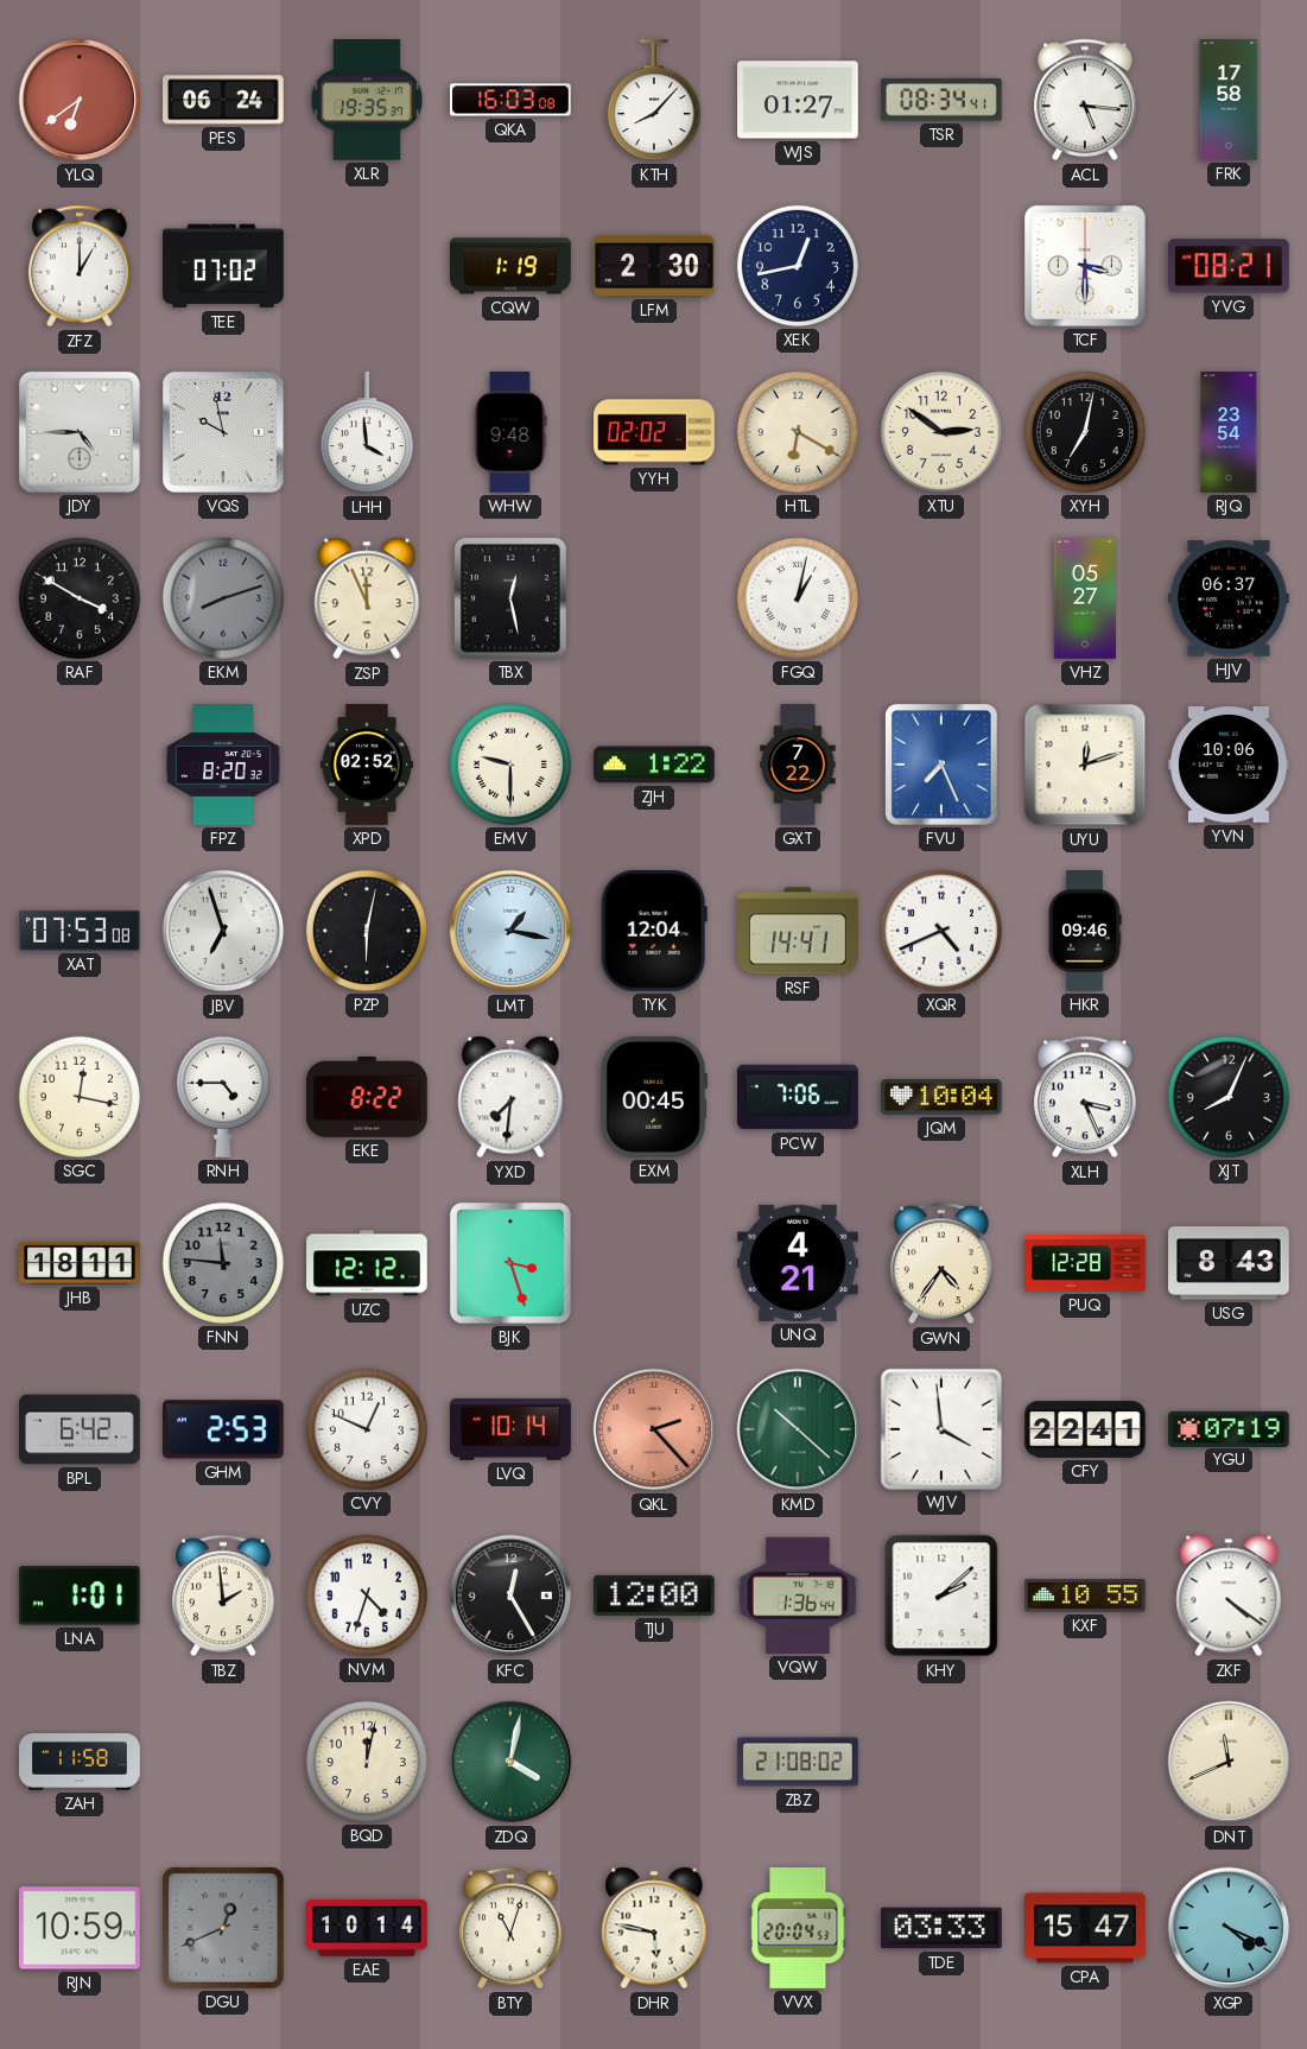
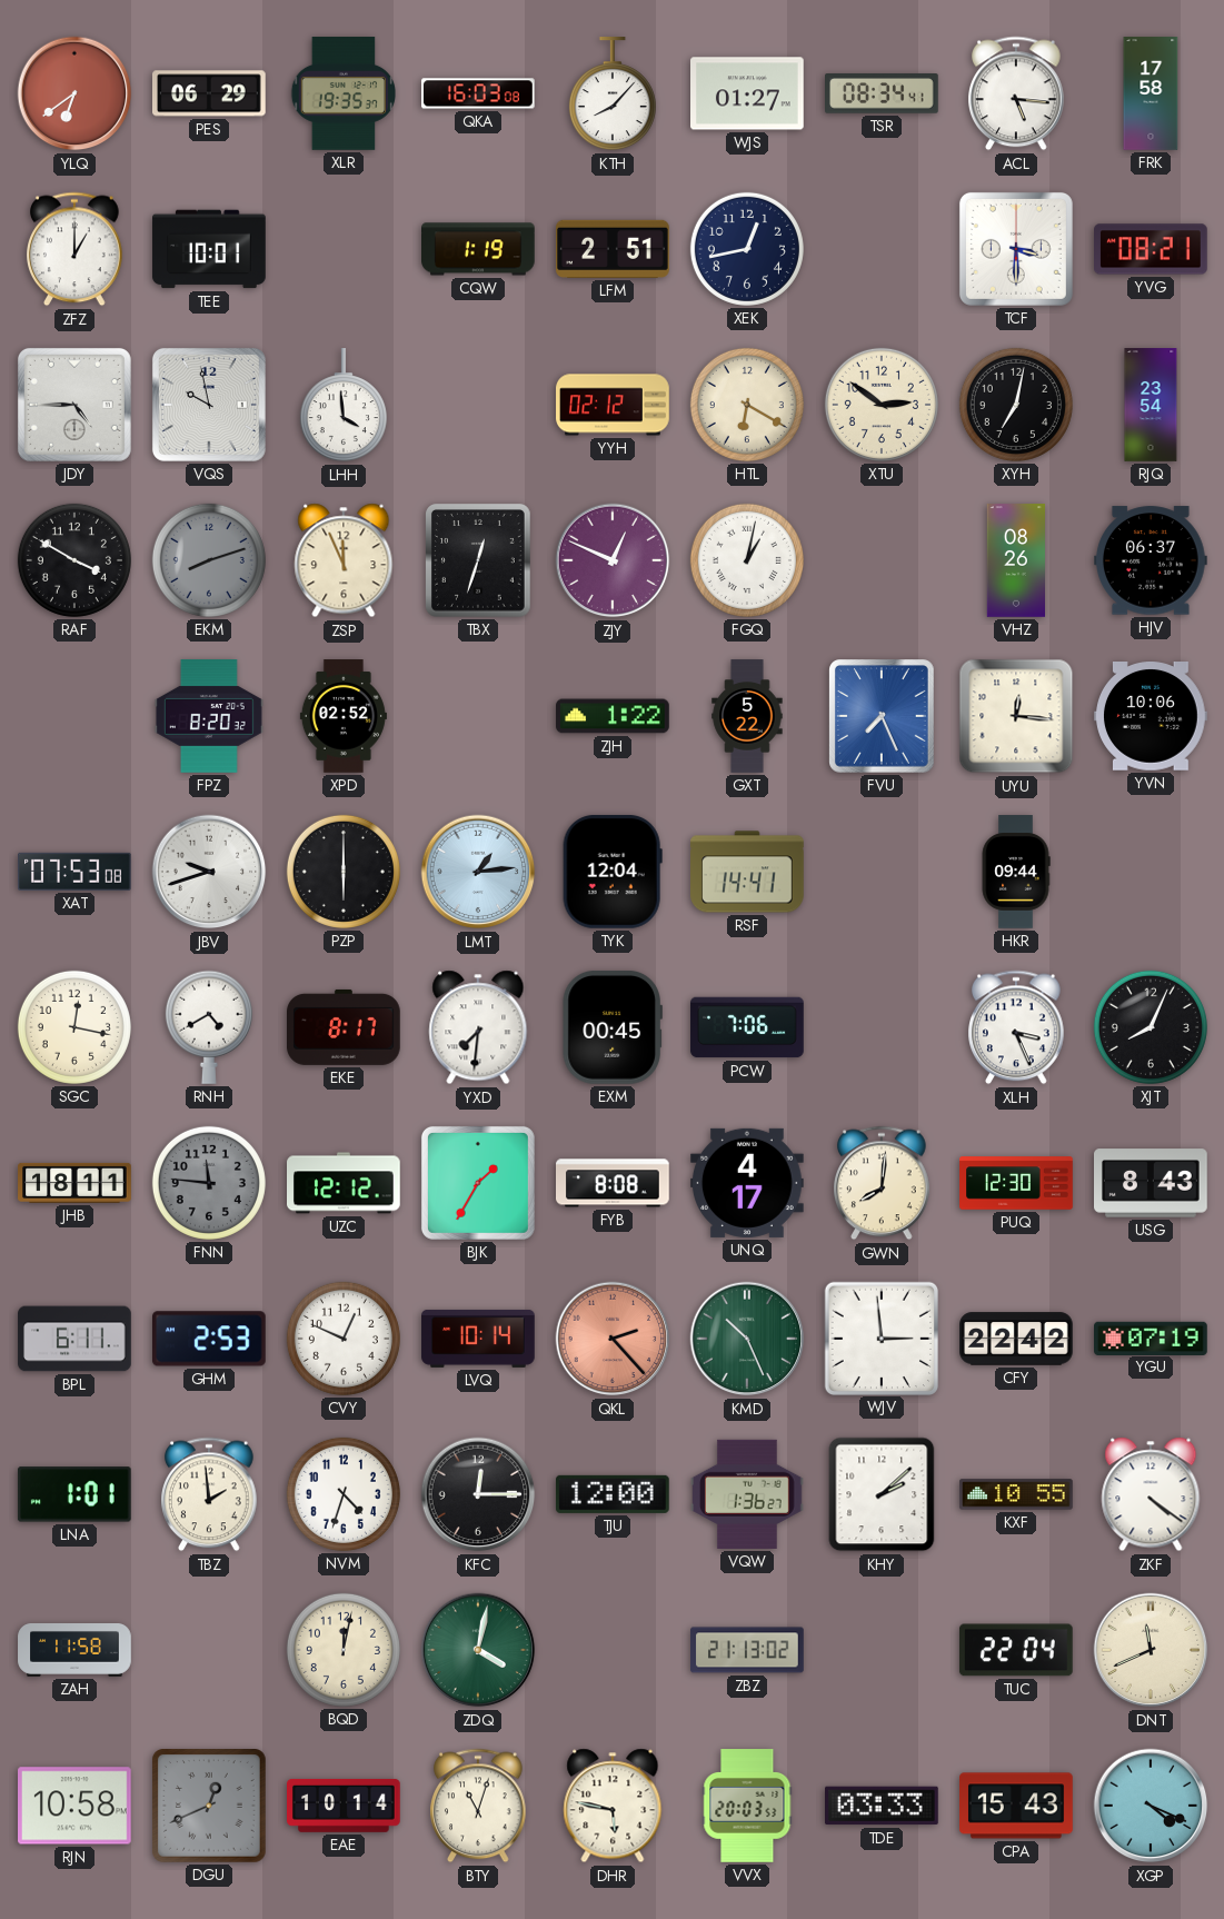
PES: 06:24 -> 06:29
TEE: 07:02 -> 10:01
LFM: 2:30 -> 2:51
WHW: 9:48 -> none
YYH: 02:02 -> 02:12
TBX: 12:28 -> 12:33
ZJY: none -> 12:49
VHZ: 05:27 -> 08:26
EMV: 9:30 -> none
GXT: 7:22 -> 5:22
UYU: 12:12 -> 12:16
JBV: 6:57 -> 9:42
PZP: 6:02 -> 6:00
LMT: 1:17 -> 1:14
XQR: 4:41 -> none
HKR: 09:46 -> 09:44
RNH: 4:45 -> 4:40
EKE: 8:22 -> 8:17
JQM: 10:04 -> none
BJK: 3:27 -> 1:35
FYB: none -> 8:08
UNQ: 4:21 -> 4:17
GWN: 4:36 -> 8:01
PUQ: 12:28 -> 12:30
BPL: 6:42 -> 6:11
KMD: 10:22 -> 10:26
WJV: 3:59 -> 2:59
CFY: 22:41 -> 22:42
KFC: 12:25 -> 12:15
VQW: 1:36:44 -> 1:36:27
ZBZ: 21:08 -> 21:13
TUC: none -> 22:04
RJN: 10:59 -> 10:58
VVX: 20:04 -> 20:03
CPA: 15:47 -> 15:43
